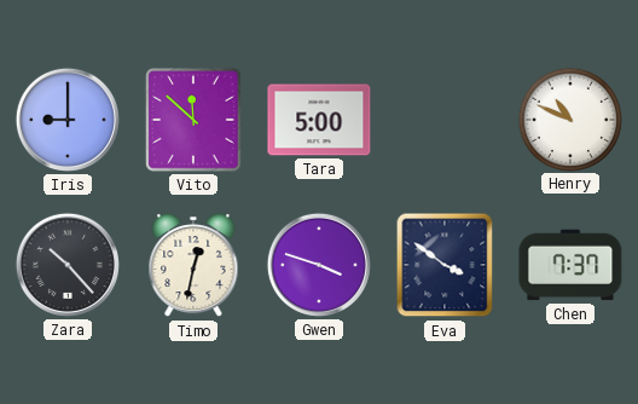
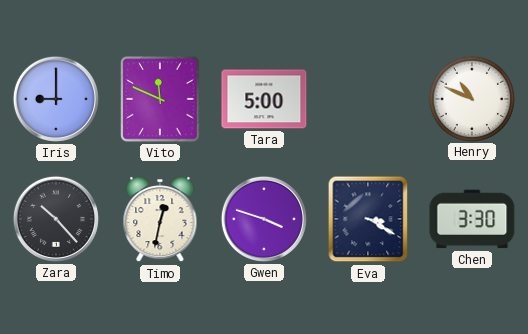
Vito: 11:52 -> 11:49
Eva: 3:51 -> 3:20
Chen: 7:37 -> 3:30
